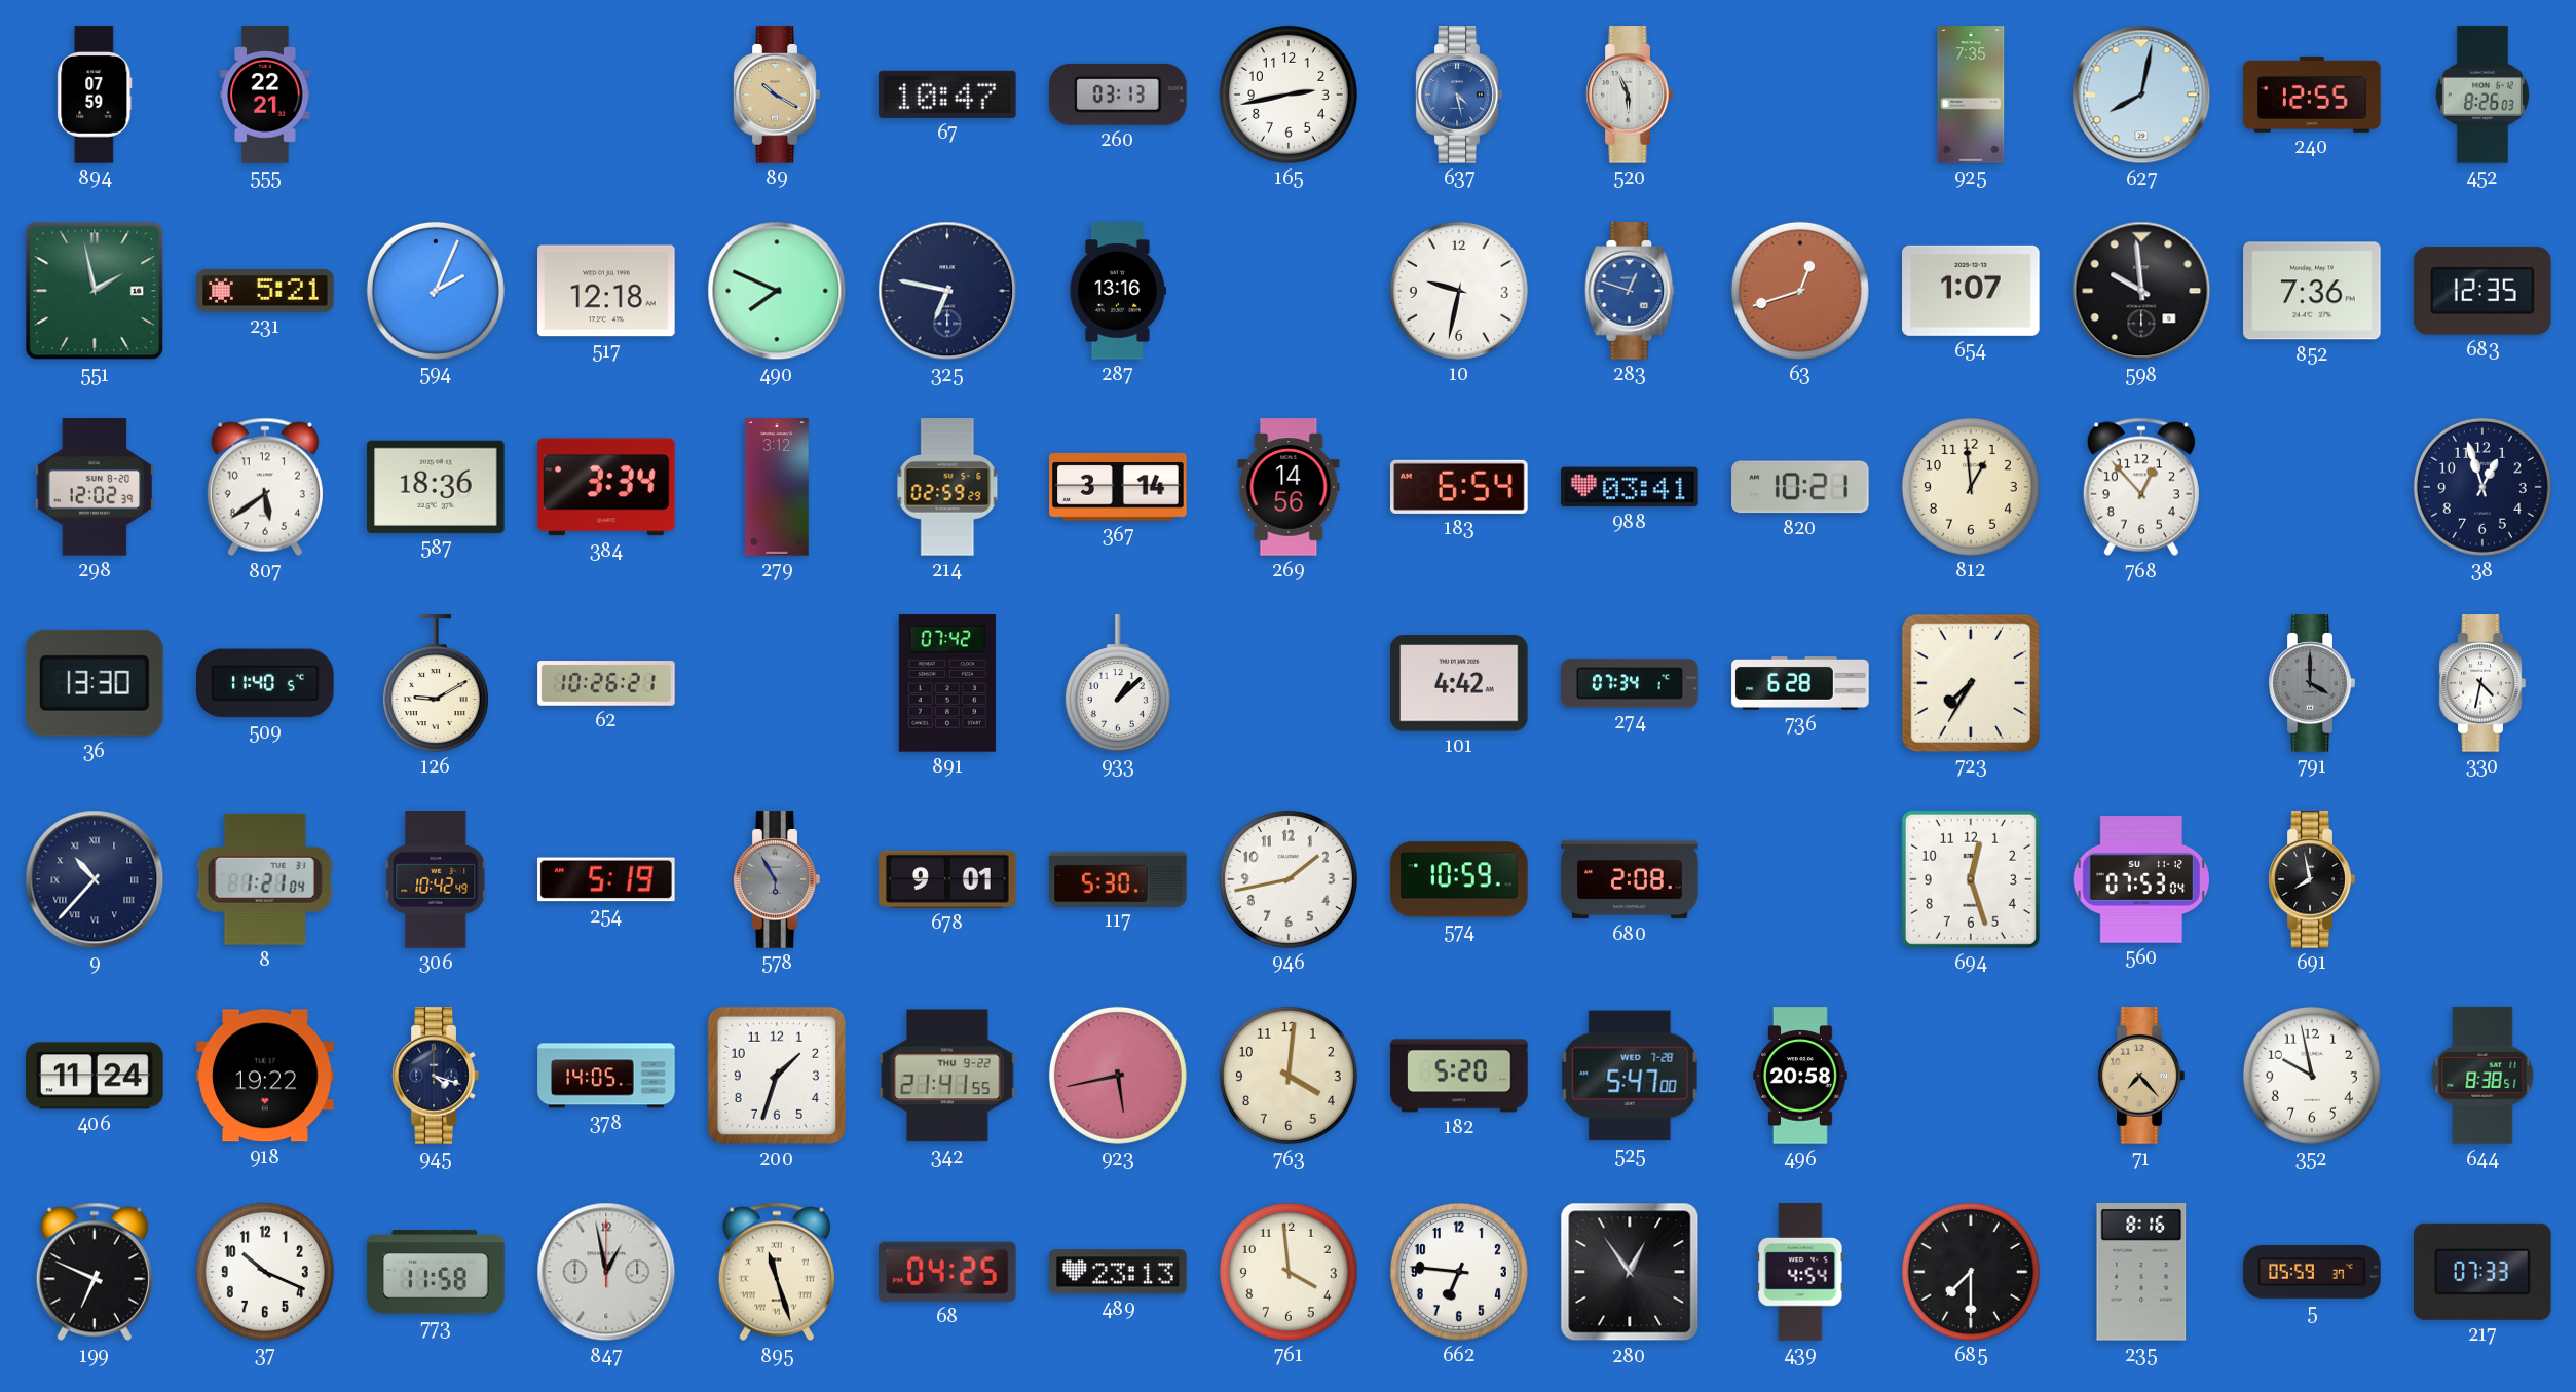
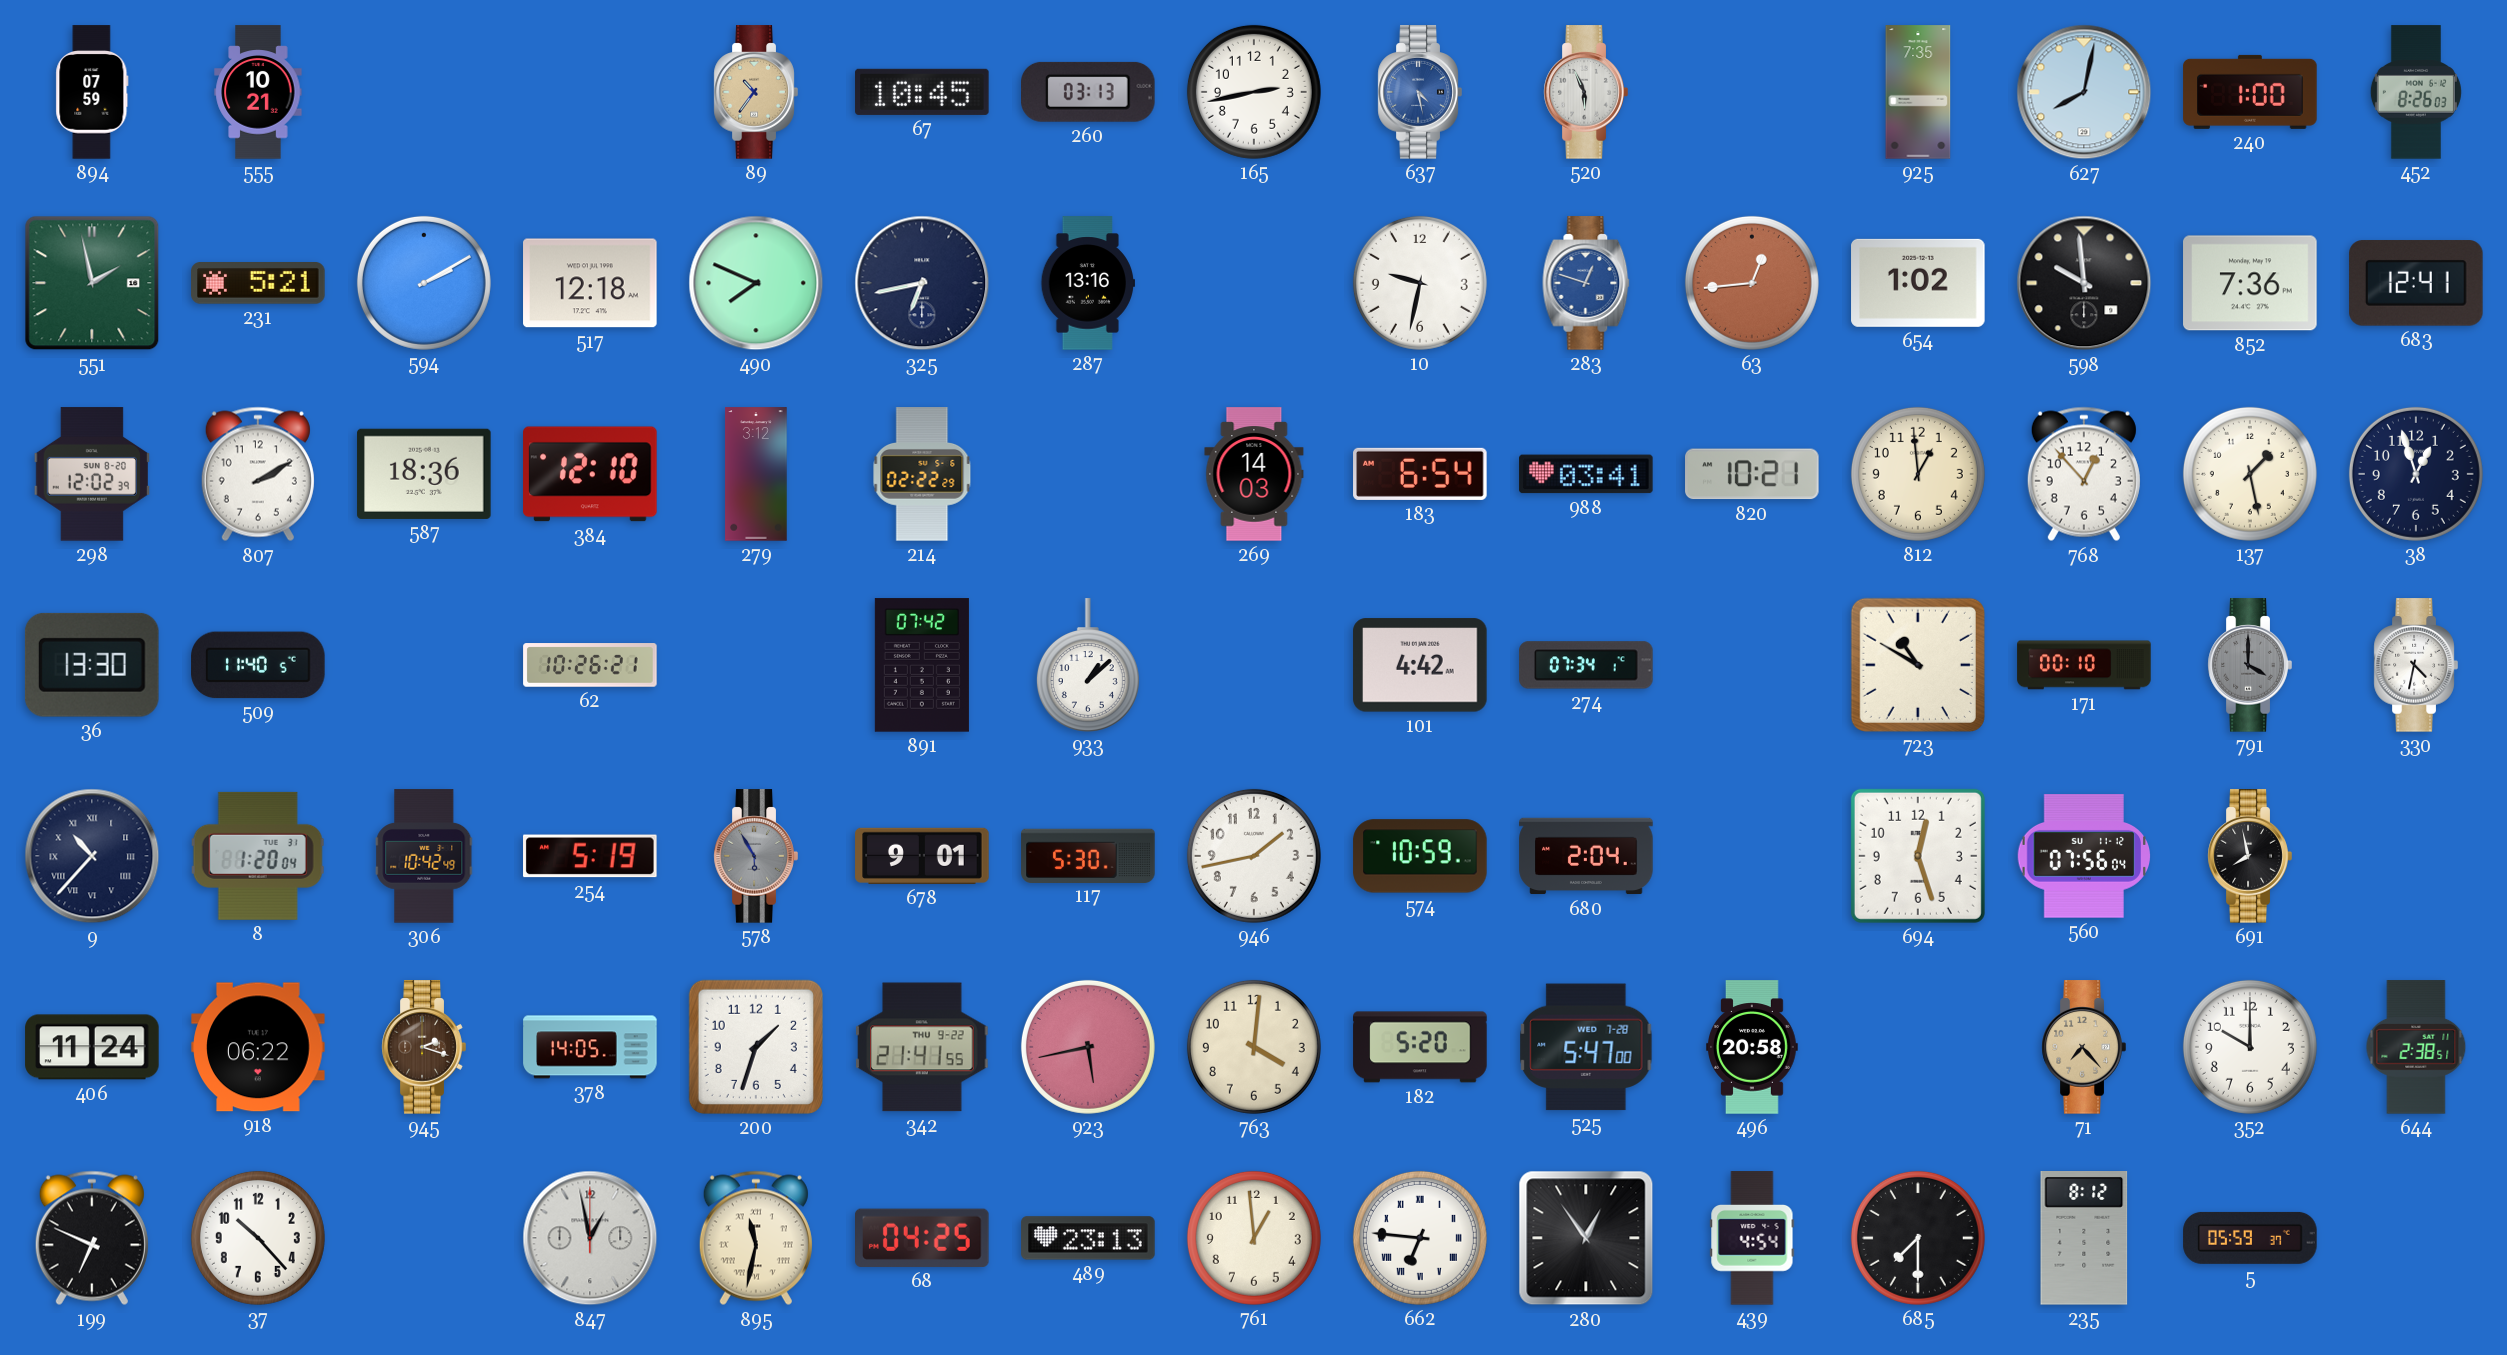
555: 22:21 -> 10:21
89: 10:20 -> 10:36
67: 10:47 -> 10:45
240: 12:55 -> 1:00
594: 2:04 -> 2:10
325: 6:47 -> 6:43
63: 12:42 -> 12:44
654: 1:07 -> 1:02
683: 12:35 -> 12:41
807: 5:39 -> 2:10
384: 3:34 -> 12:10
214: 02:59 -> 02:22
367: 3:14 -> none
269: 14:56 -> 14:03
137: none -> 1:28
126: 9:10 -> none
736: 6:28 -> none
723: 7:35 -> 10:50
171: none -> 00:10
8: 1:21 -> 1:20
680: 2:08 -> 2:04
560: 07:53 -> 07:56
918: 19:22 -> 06:22
945: 4:18 -> 2:18
945 dial: navy -> brown
352: 9:58 -> 10:00
644: 8:38 -> 2:38
37: 10:19 -> 10:23
773: 11:58 -> none
895: 11:27 -> 11:32
761: 3:59 -> 12:59
662 numerals: Arabic -> Roman
235: 8:16 -> 8:12
217: 07:33 -> none
